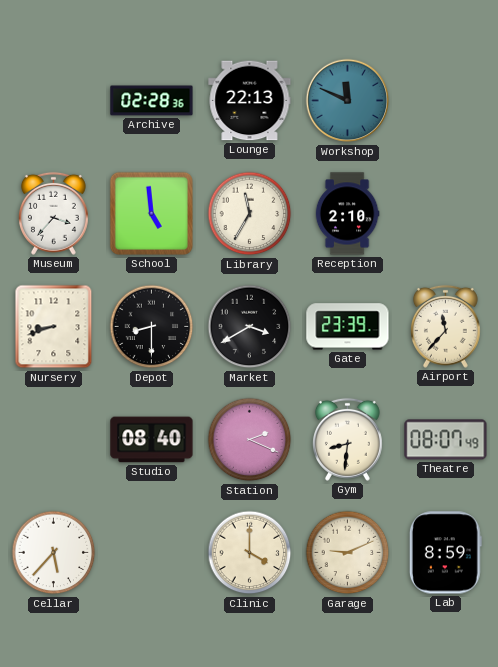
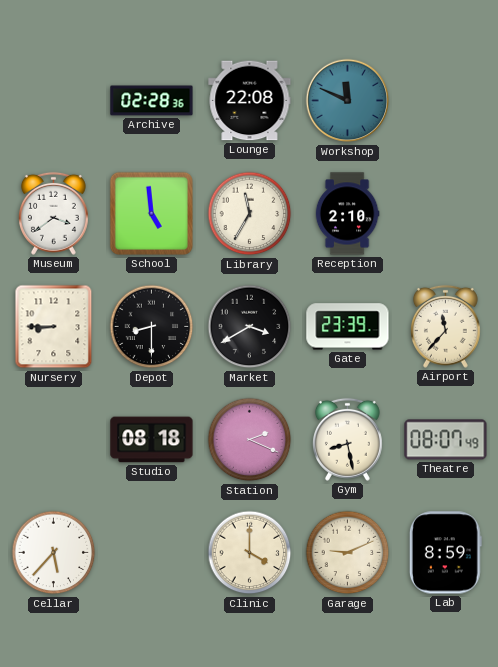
Lounge: 22:13 -> 22:08
Museum: 3:37 -> 3:39
Nursery: 8:42 -> 8:45
Studio: 08:40 -> 08:18
Gym: 8:31 -> 8:28
